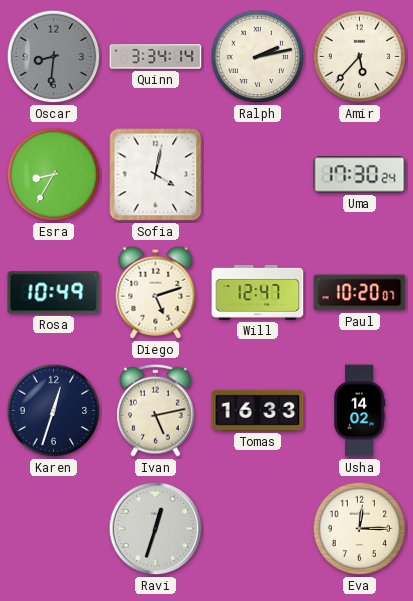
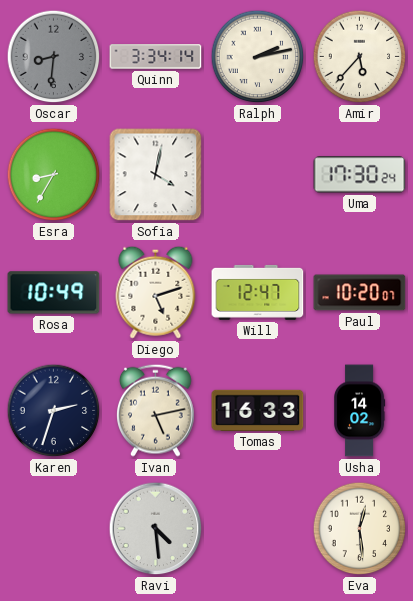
Karen: 12:33 -> 2:33
Ravi: 12:33 -> 4:29
Eva: 12:15 -> 12:29
